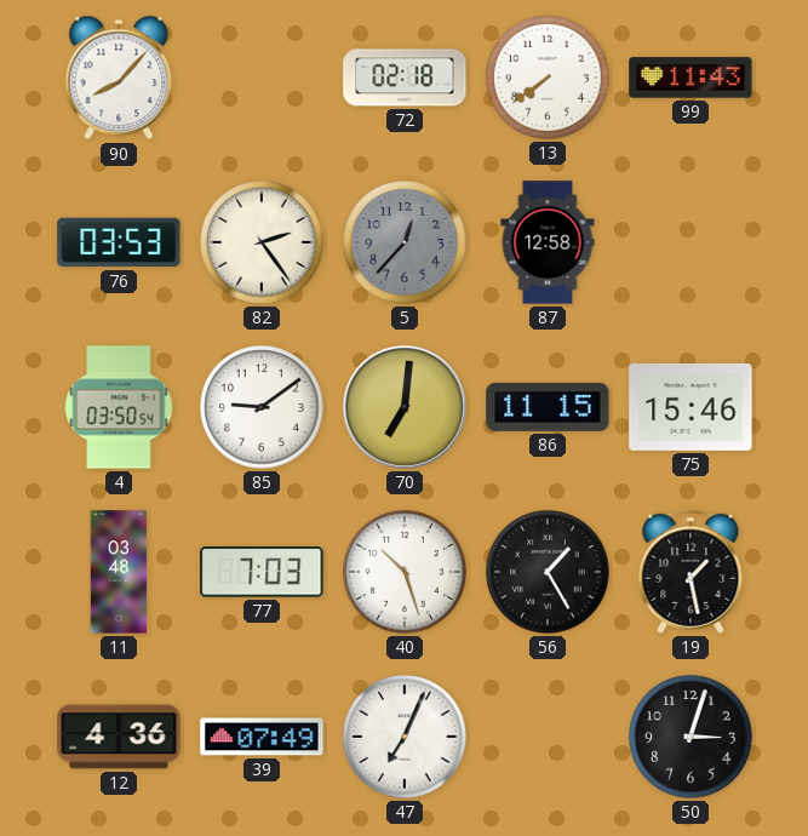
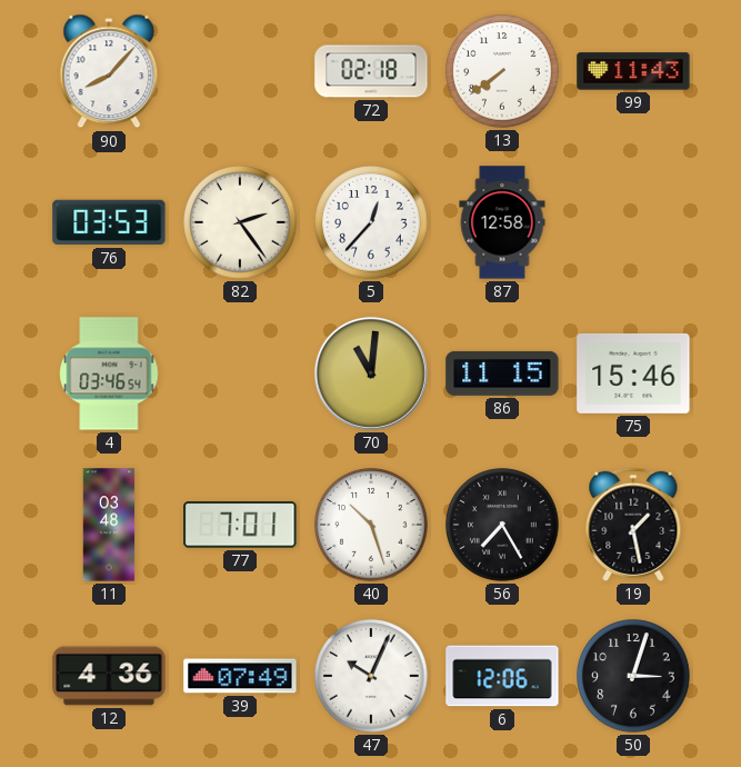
5 dial: grey -> white
4: 03:50 -> 03:46
85: 9:09 -> none
70: 7:01 -> 11:01
77: 7:03 -> 7:01
56: 1:25 -> 7:25
47: 7:04 -> 10:04
6: none -> 12:06
